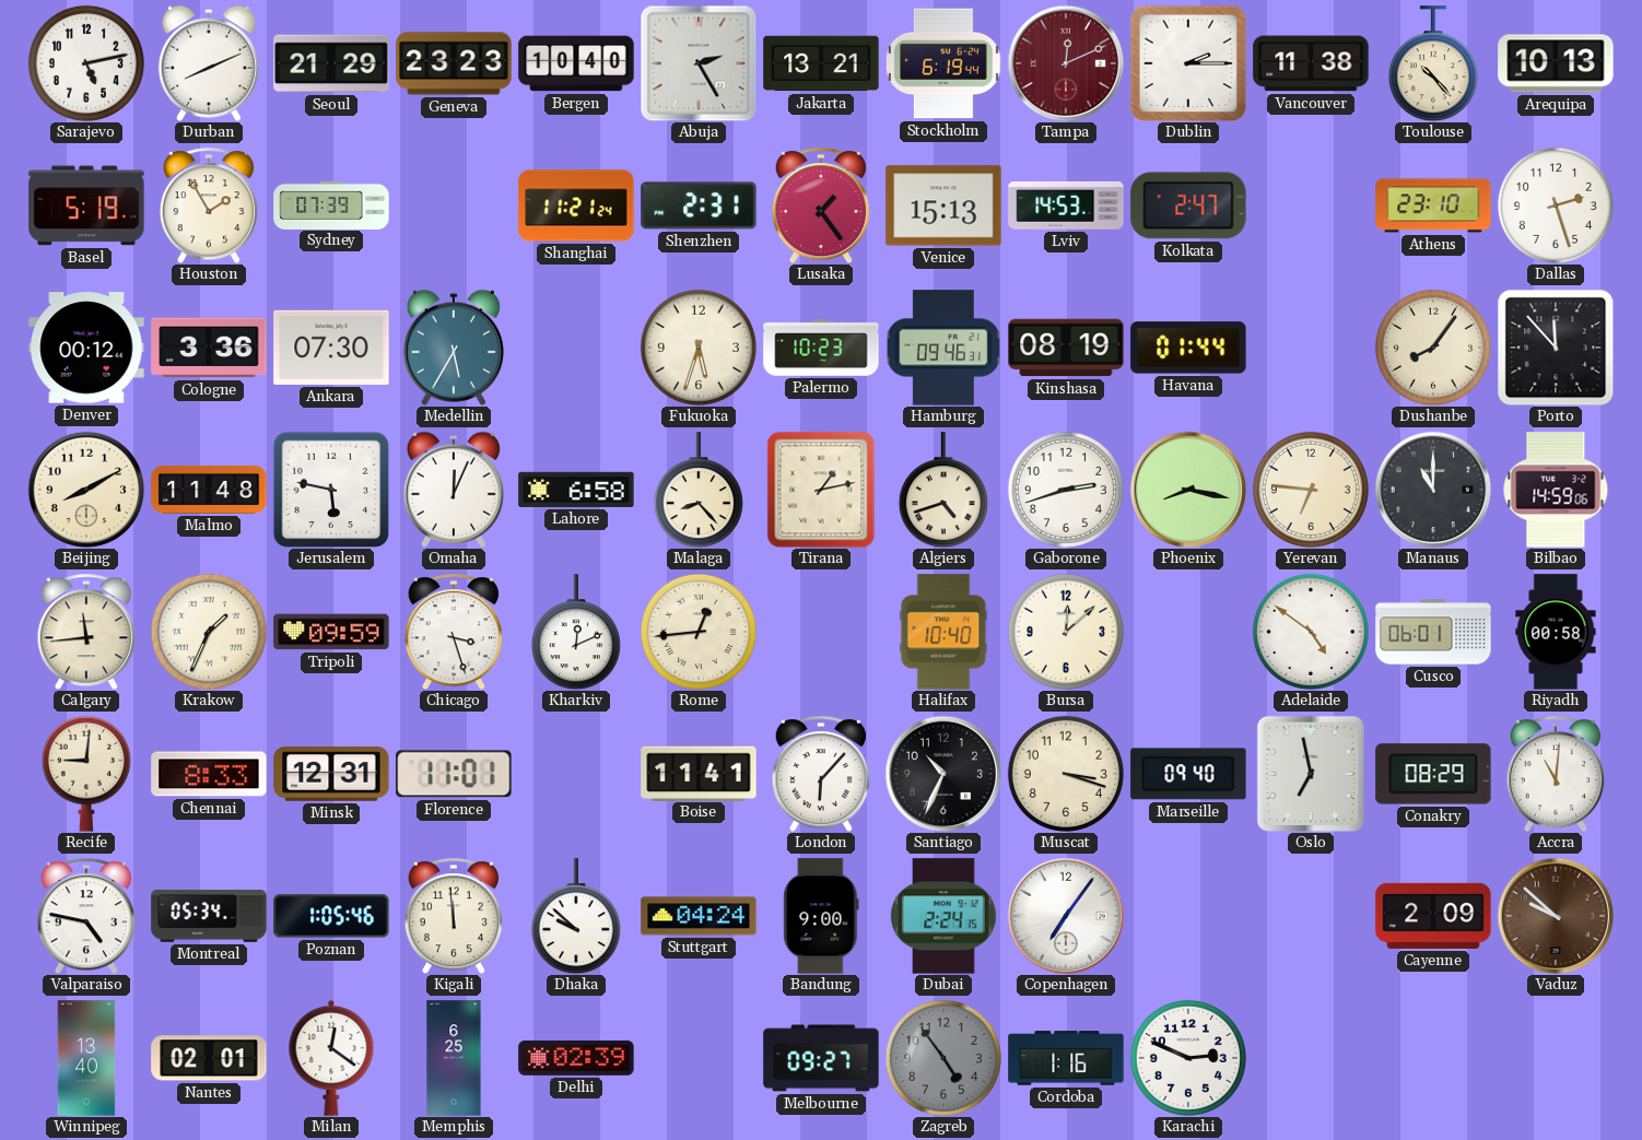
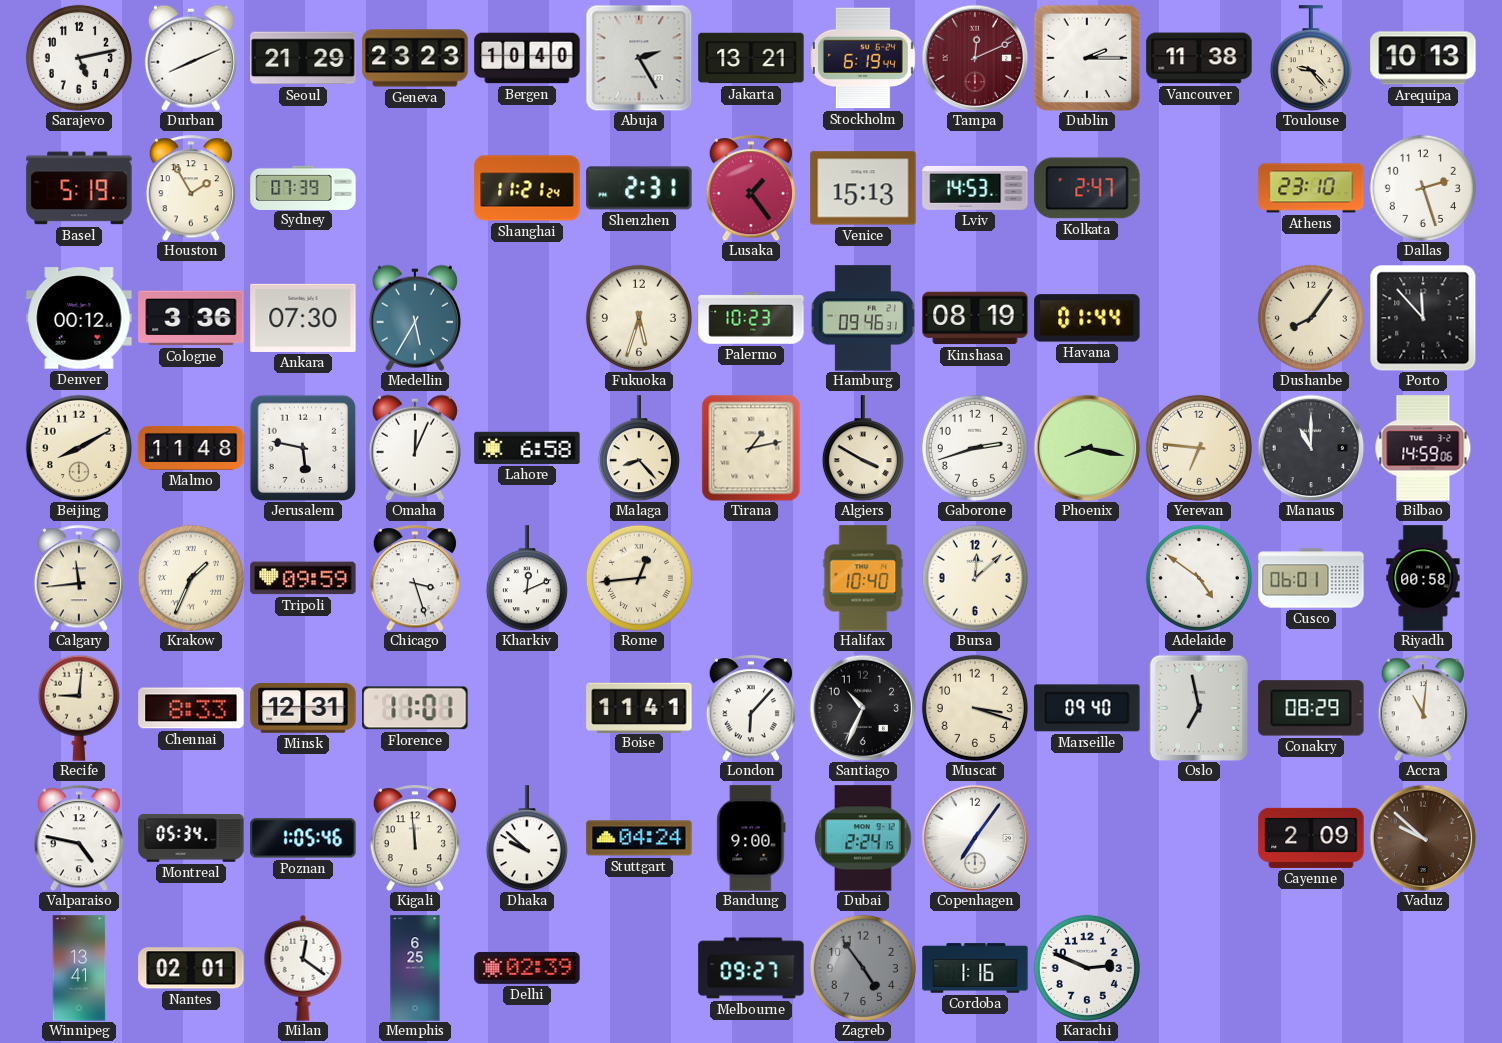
Toulouse: 10:23 -> 9:23
Algiers: 4:42 -> 3:50
Winnipeg: 13:40 -> 13:41
